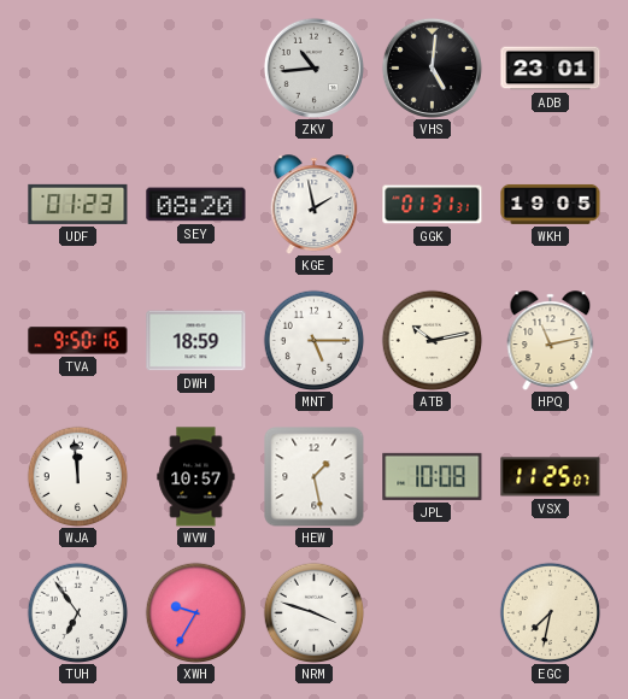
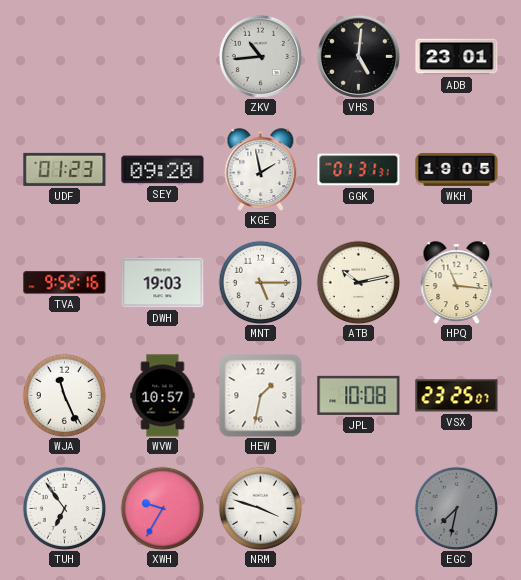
SEY: 08:20 -> 09:20
TVA: 9:50 -> 9:52
DWH: 18:59 -> 19:03
HPQ: 11:13 -> 11:16
WJA: 11:59 -> 11:26
HEW: 1:28 -> 1:32
VSX: 11:25 -> 23:25
EGC dial: cream -> grey
